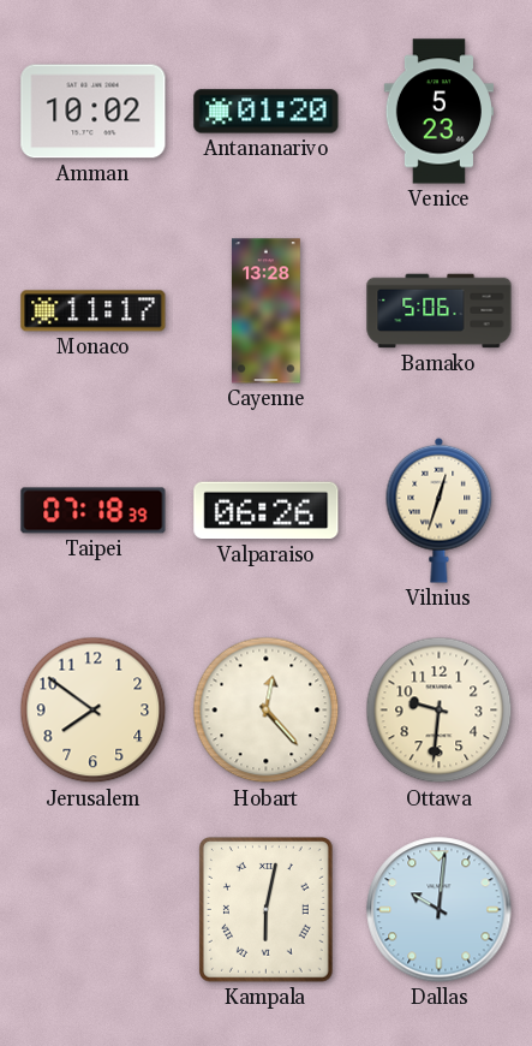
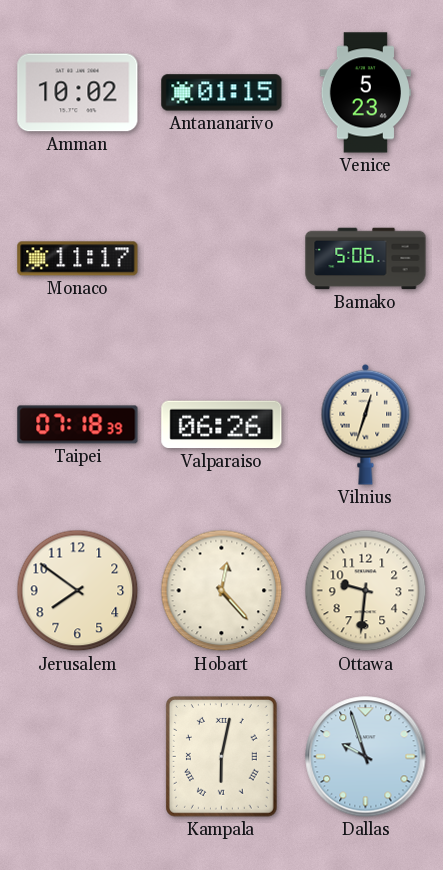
Antananarivo: 01:20 -> 01:15
Cayenne: 13:28 -> none
Dallas: 10:01 -> 9:57
